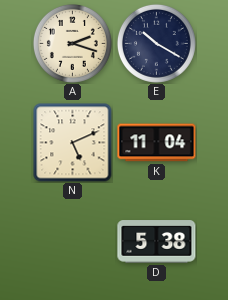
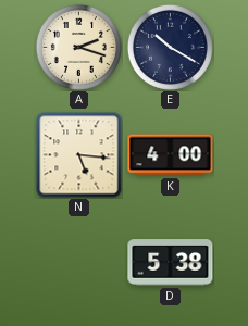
N: 5:11 -> 5:16
K: 11:04 -> 4:00
